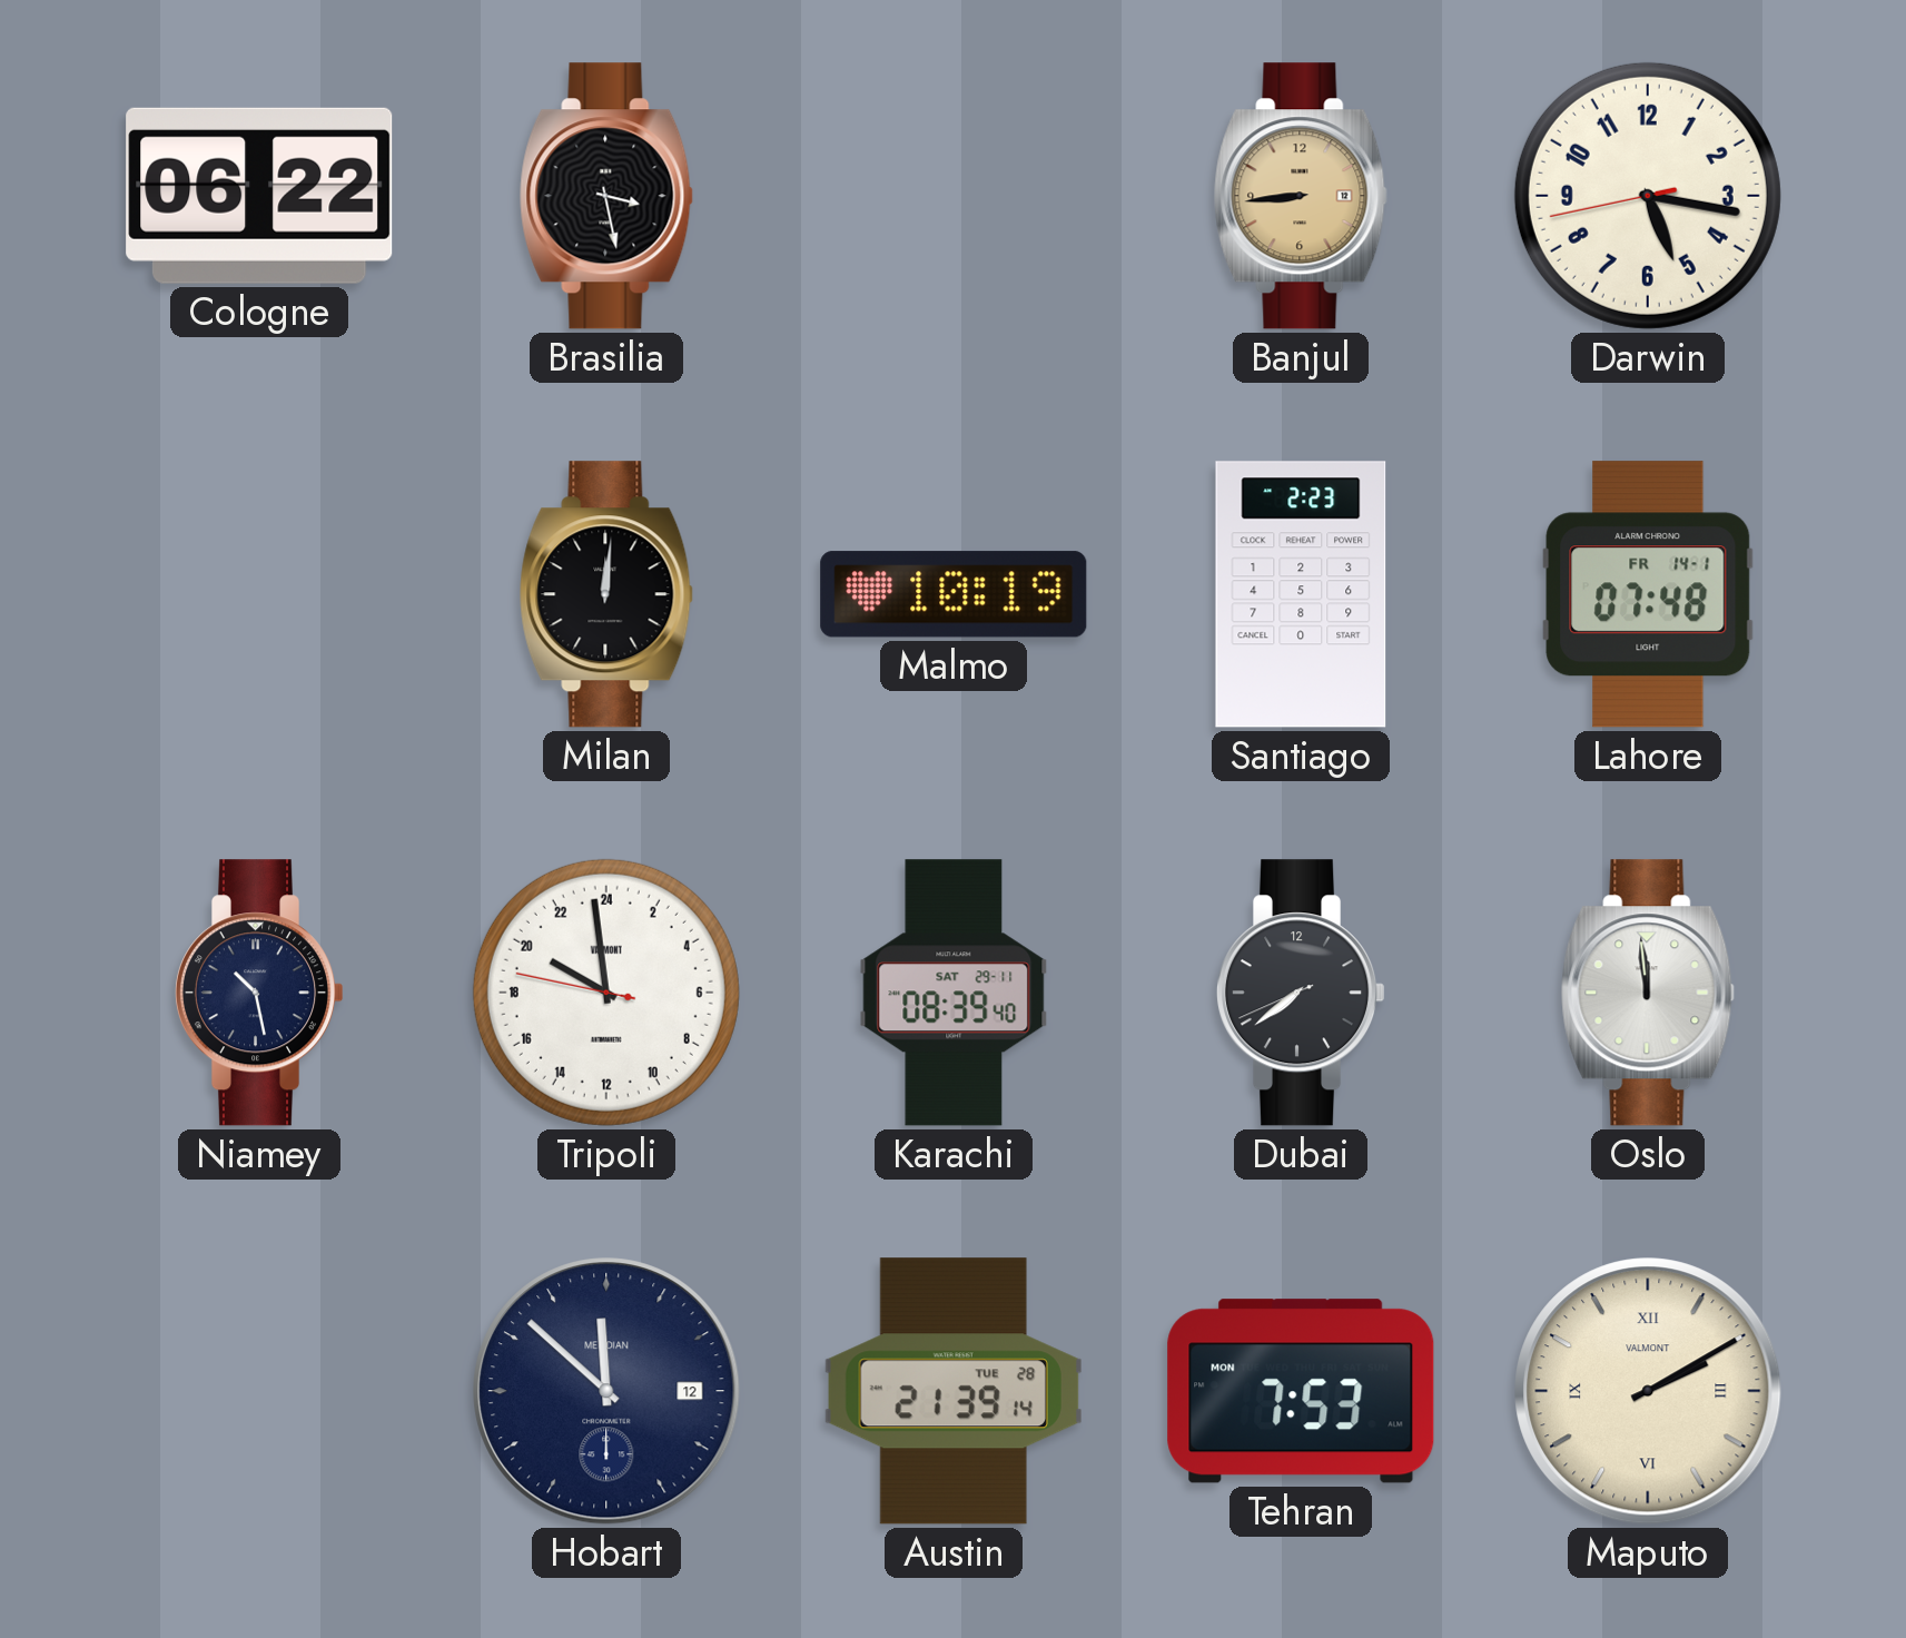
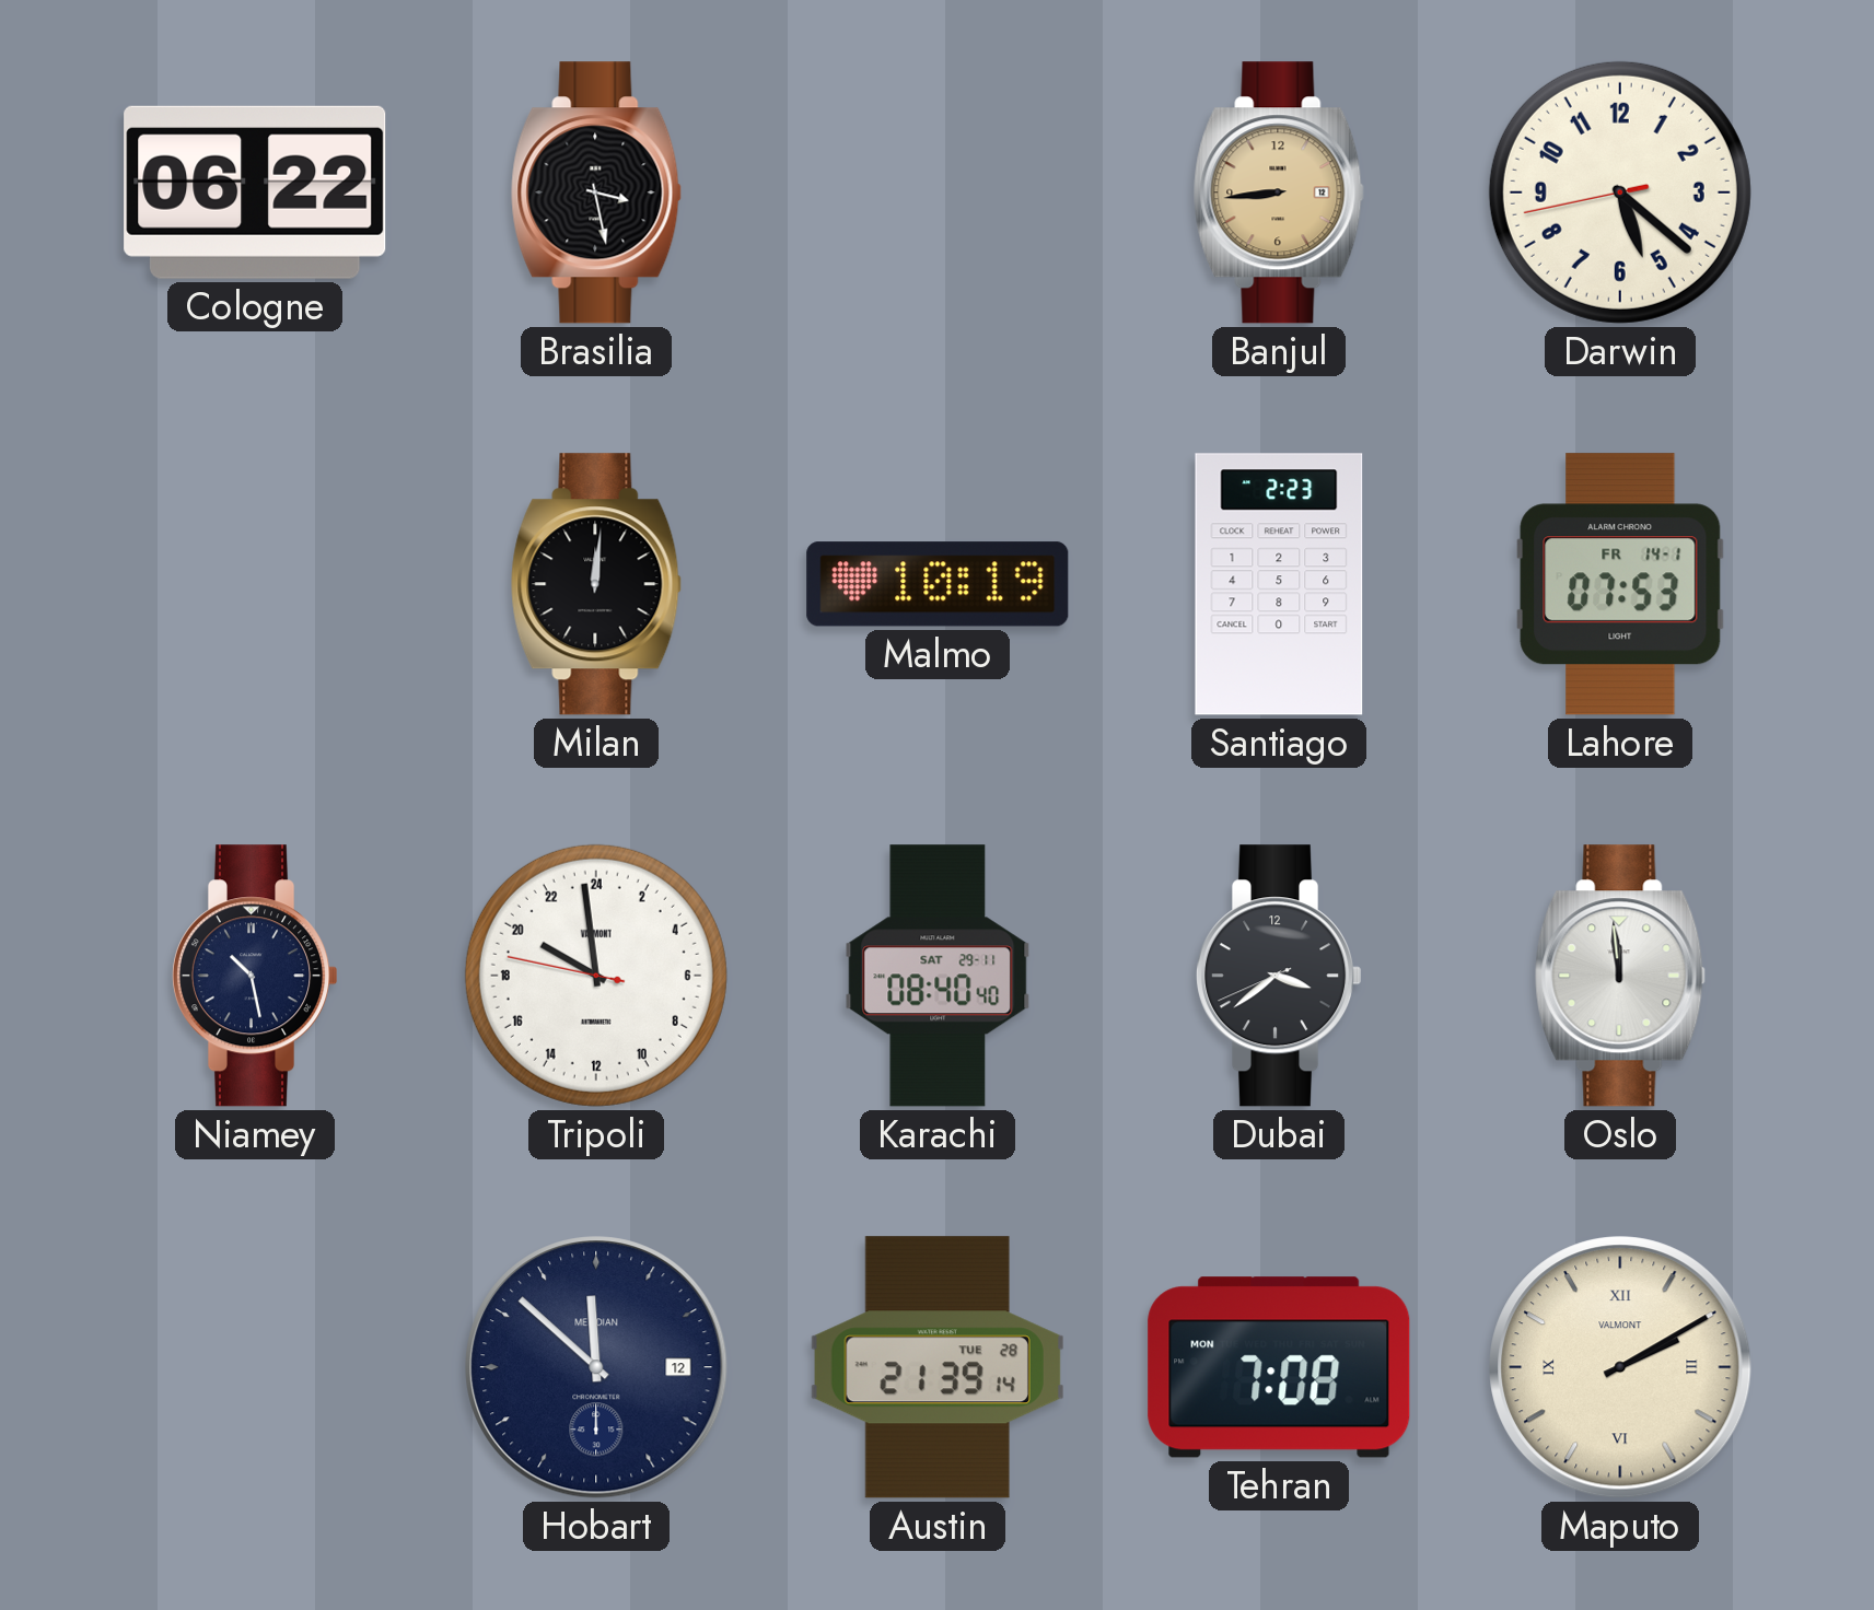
Darwin: 5:16 -> 5:21
Lahore: 07:48 -> 07:53
Karachi: 08:39 -> 08:40
Dubai: 7:38 -> 3:38
Tehran: 7:53 -> 7:08
